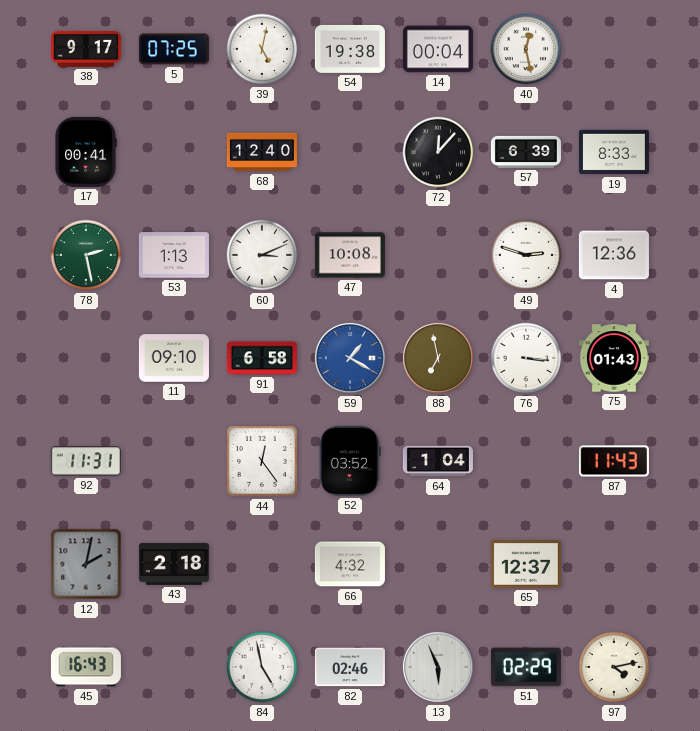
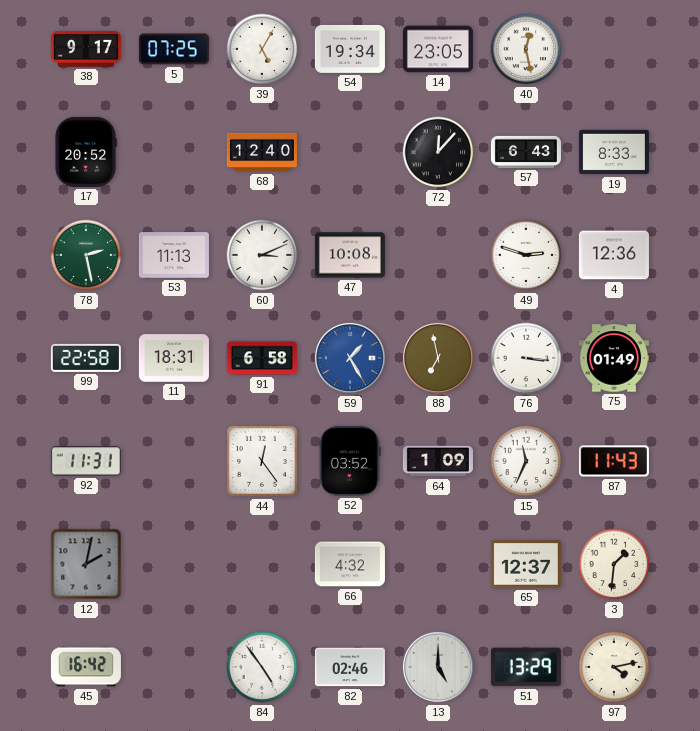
39: 5:02 -> 5:05
54: 19:38 -> 19:34
14: 00:04 -> 23:05
17: 00:41 -> 20:52
57: 6:39 -> 6:43
53: 1:13 -> 11:13
99: none -> 22:58
11: 09:10 -> 18:31
59: 1:20 -> 1:25
75: 01:43 -> 01:49
64: 1:04 -> 1:09
15: none -> 11:34
43: 2:18 -> none
3: none -> 1:31
45: 16:43 -> 16:42
84: 4:58 -> 4:54
13: 5:56 -> 5:00
51: 02:29 -> 13:29
